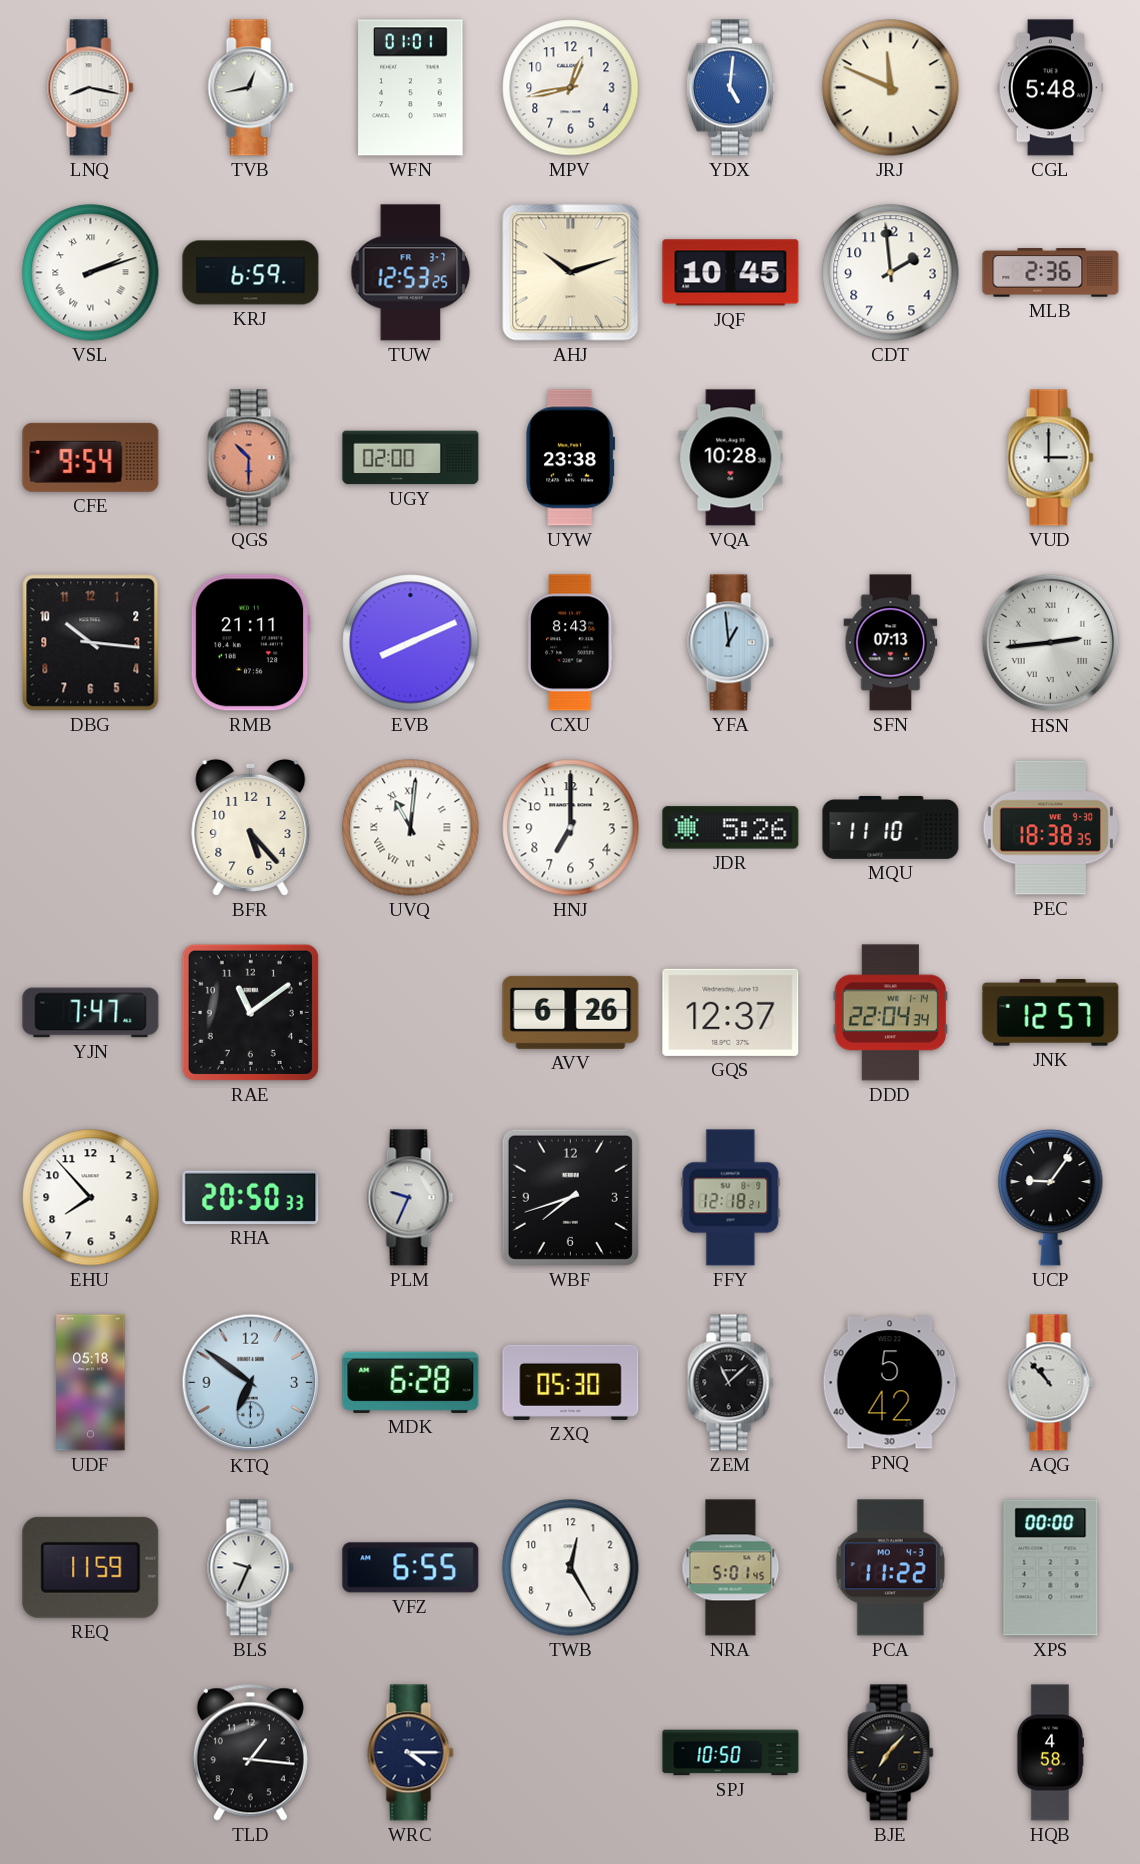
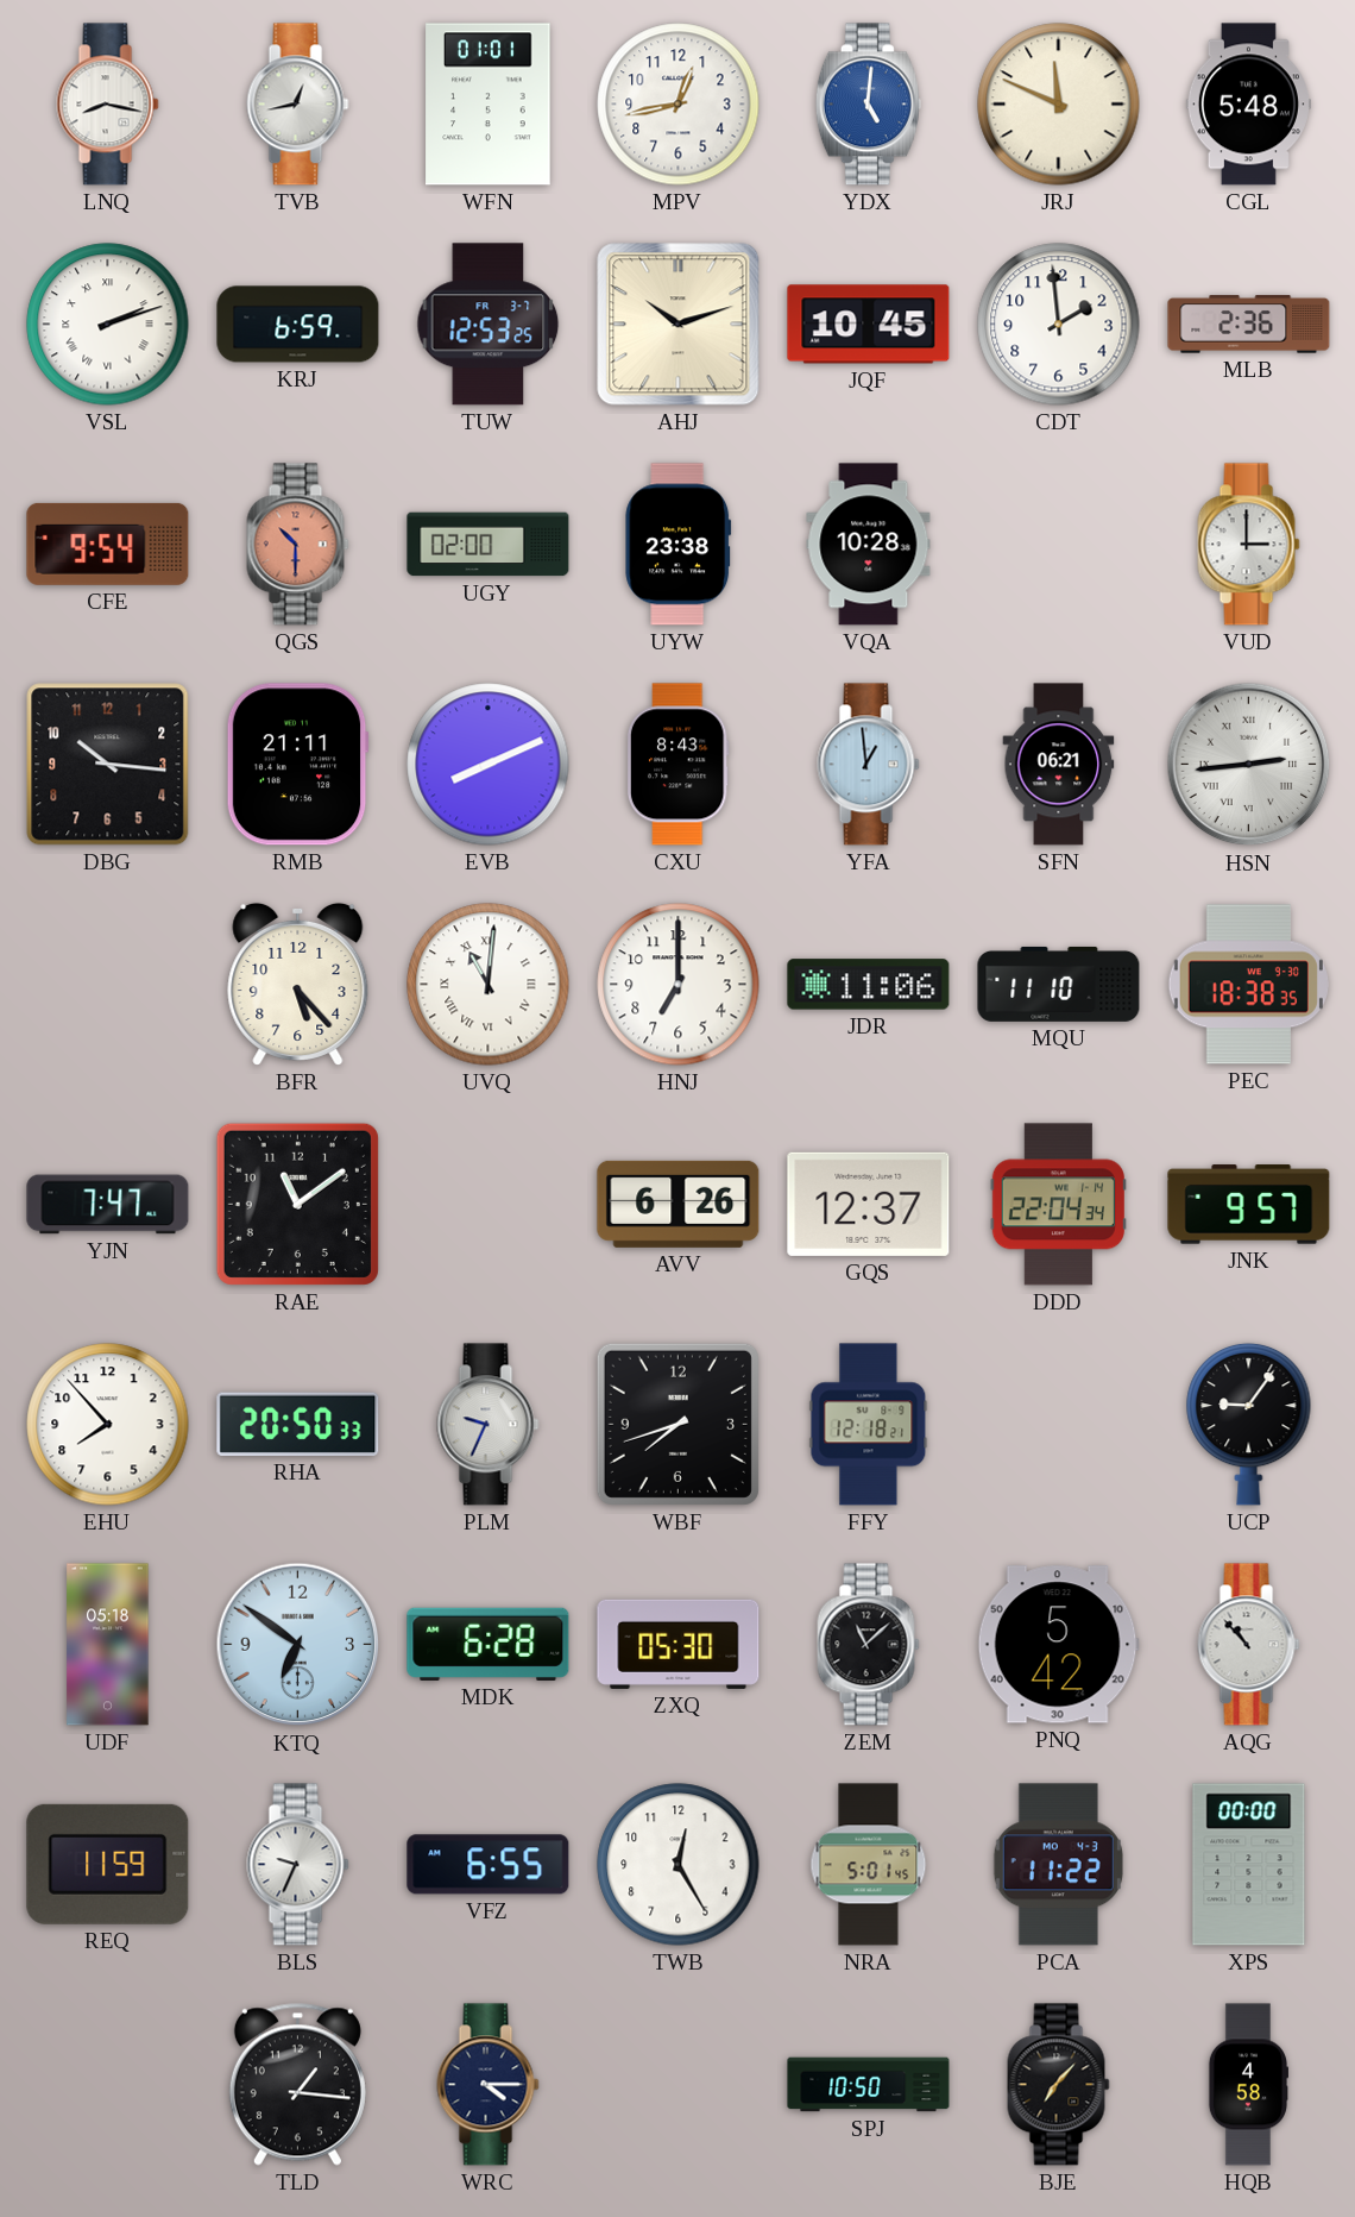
SFN: 07:13 -> 06:21
JDR: 5:26 -> 11:06
JNK: 12:57 -> 9:57
